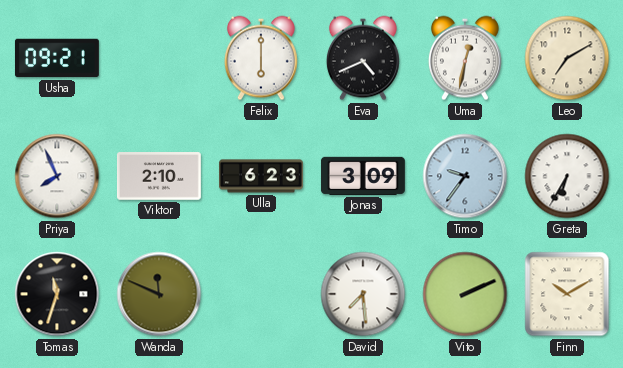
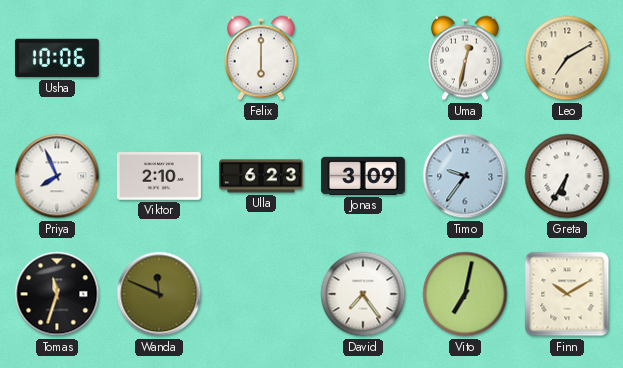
Usha: 09:21 -> 10:06
Eva: 4:41 -> none
David: 7:29 -> 7:24
Vito: 2:11 -> 7:02
